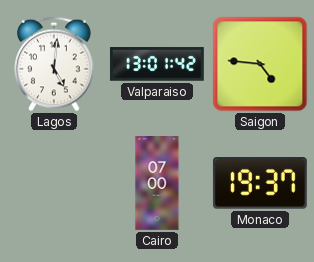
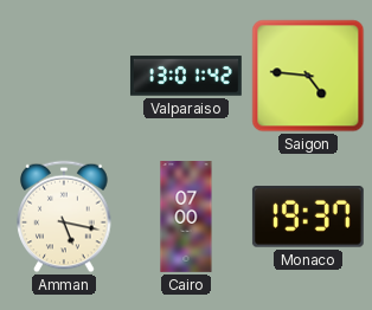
Lagos: 5:01 -> none
Amman: none -> 5:17
